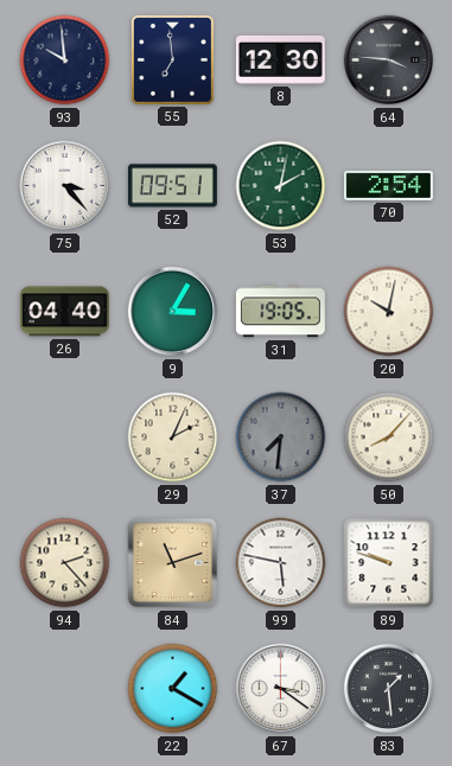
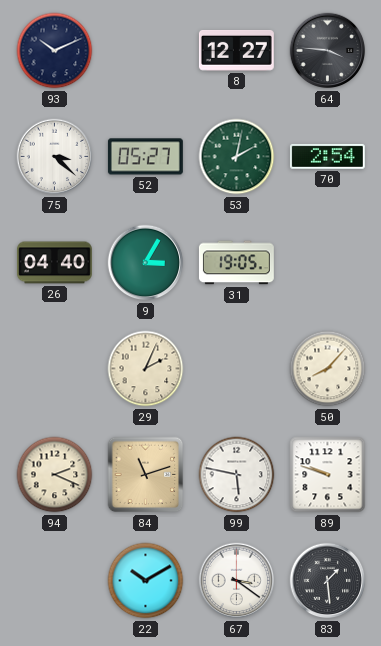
93: 9:59 -> 10:11
55: 6:59 -> none
8: 12:30 -> 12:27
75: 3:23 -> 3:22
52: 09:51 -> 05:27
20: 10:02 -> none
37: 7:31 -> none
94: 2:23 -> 2:19
22: 1:20 -> 10:10
